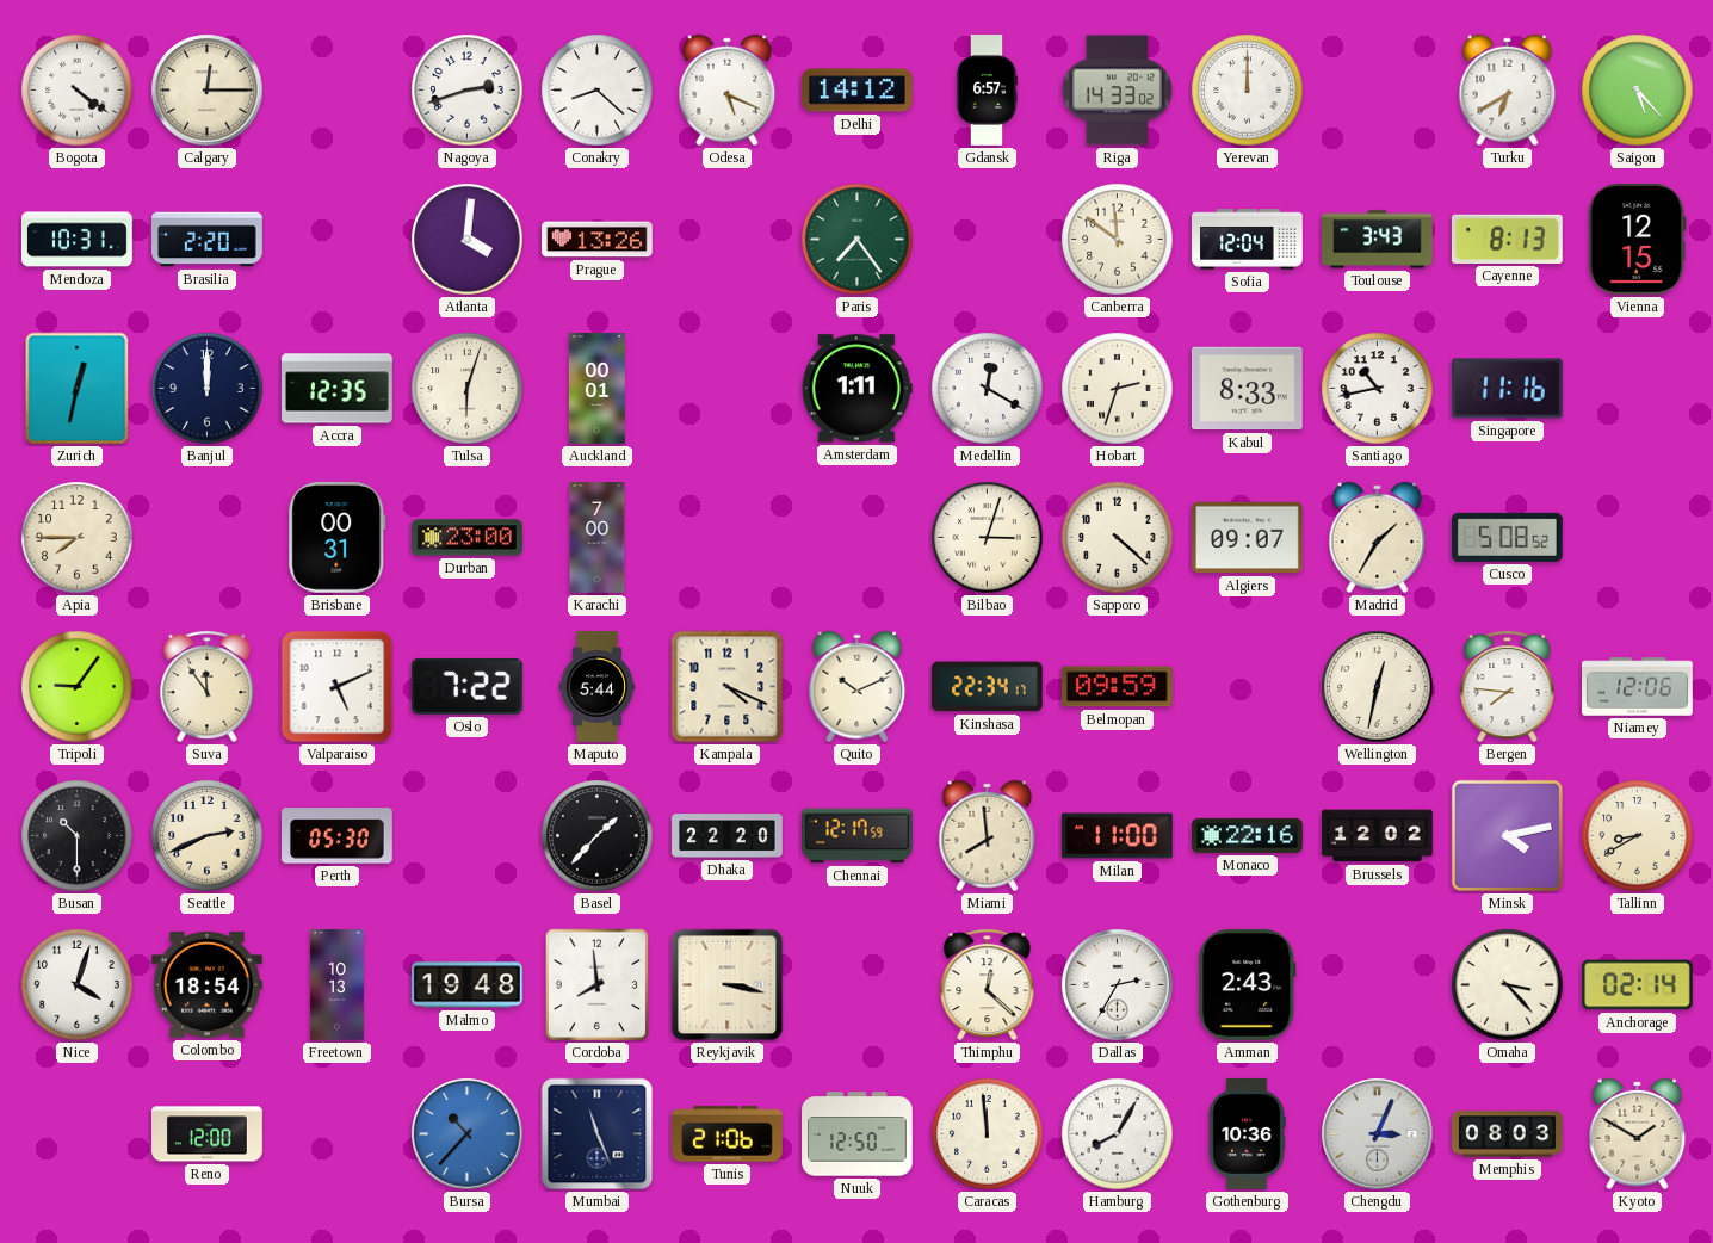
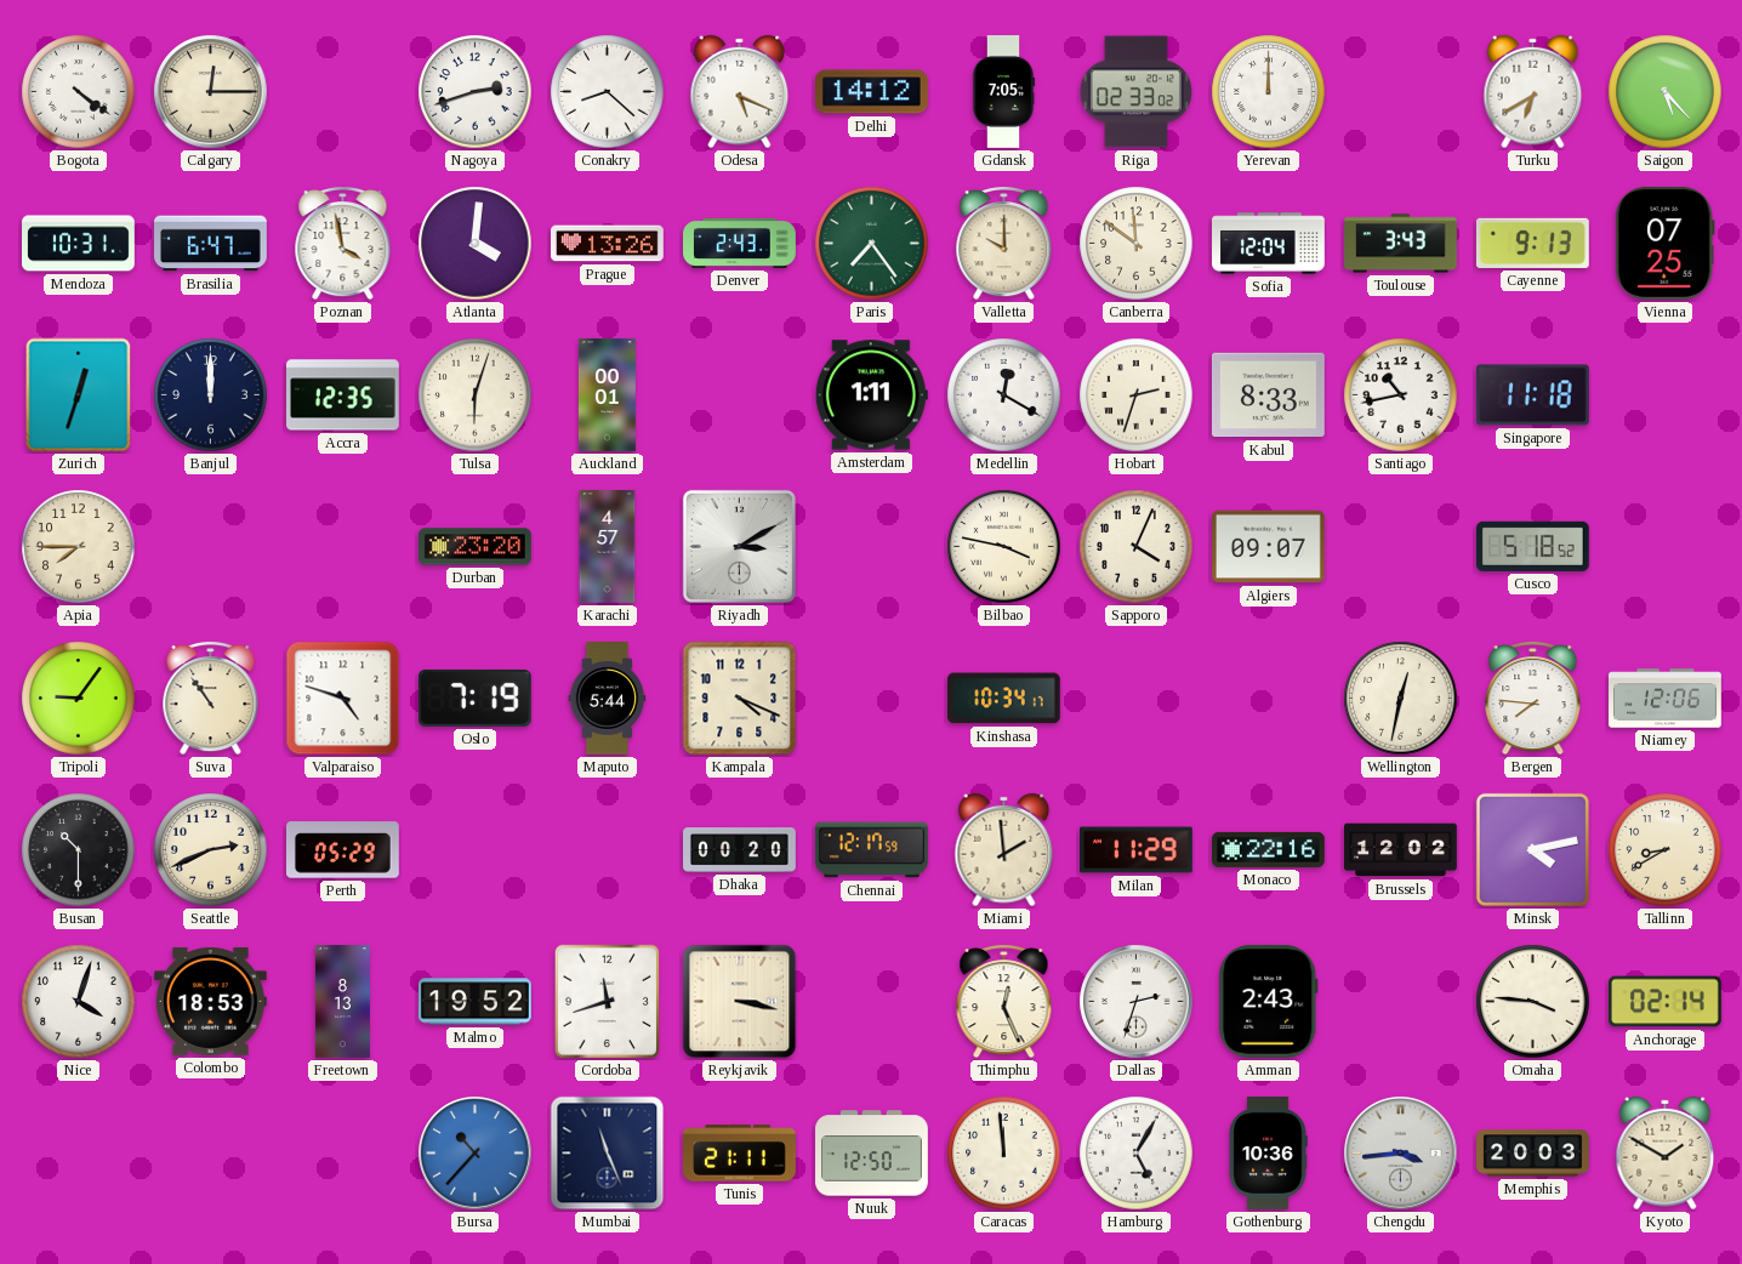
Gdansk: 6:57 -> 7:05
Riga: 14:33 -> 02:33
Brasilia: 2:20 -> 6:47
Poznan: none -> 3:58
Denver: none -> 2:43
Valletta: none -> 10:00
Cayenne: 8:13 -> 9:13
Vienna: 12:15 -> 07:25
Zurich: 12:32 -> 12:33
Singapore: 11:16 -> 11:18
Brisbane: 00:31 -> none
Durban: 23:00 -> 23:20
Karachi: 7:00 -> 4:57
Riyadh: none -> 3:10
Bilbao: 3:03 -> 3:47
Sapporo: 4:22 -> 4:04
Madrid: 1:35 -> none
Cusco: 5:08 -> 5:18
Suva: 11:54 -> 10:54
Valparaiso: 5:11 -> 4:48
Oslo: 7:22 -> 7:19
Quito: 10:11 -> none
Kinshasa: 22:34 -> 10:34
Belmopan: 09:59 -> none
Perth: 05:30 -> 05:29
Basel: 1:37 -> none
Dhaka: 22:20 -> 00:20
Miami: 7:59 -> 1:59
Milan: 11:00 -> 11:29
Colombo: 18:54 -> 18:53
Freetown: 10:13 -> 8:13
Malmo: 19:48 -> 19:52
Cordoba: 7:59 -> 11:42
Thimphu: 12:22 -> 12:26
Dallas: 2:35 -> 2:33
Omaha: 3:23 -> 3:46
Reno: 12:00 -> none
Tunis: 21:06 -> 21:11
Hamburg: 8:05 -> 5:05
Chengdu: 3:04 -> 3:44
Memphis: 08:03 -> 20:03
